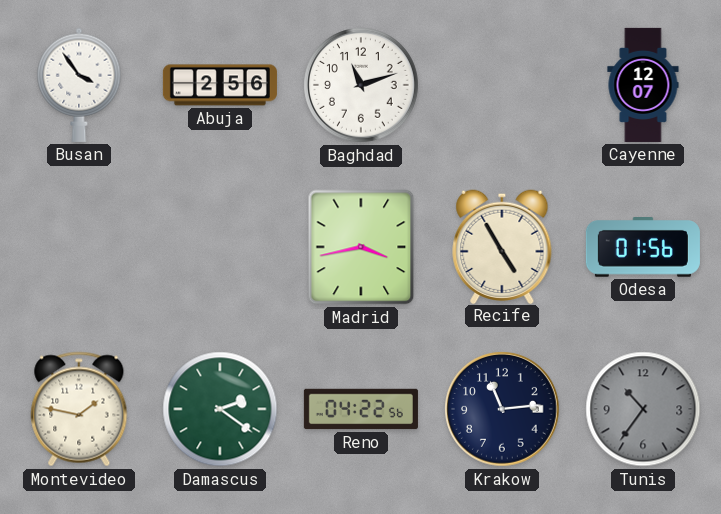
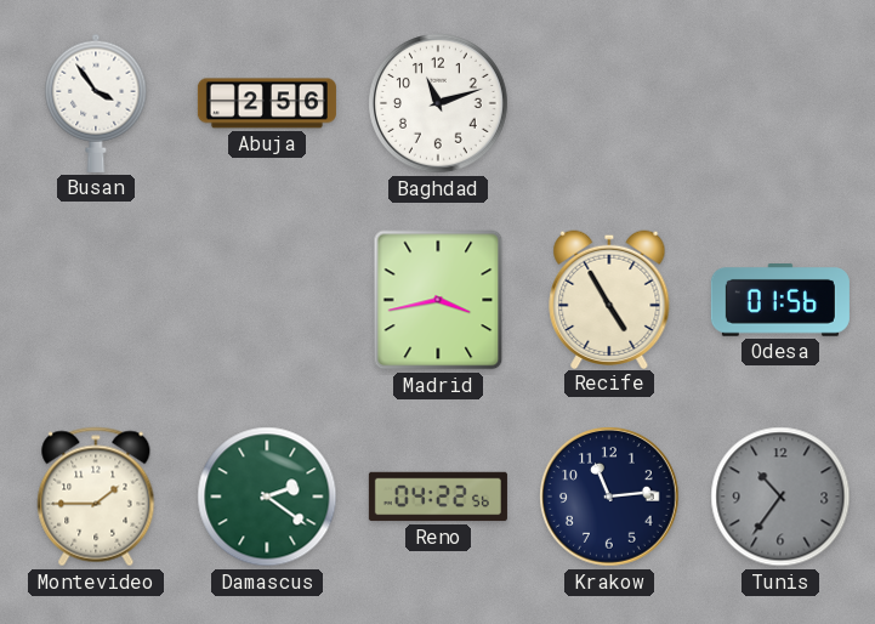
Cayenne: 12:07 -> none
Montevideo: 1:47 -> 1:45
